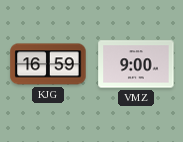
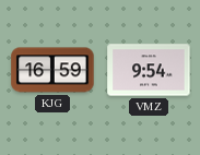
VMZ: 9:00 -> 9:54
